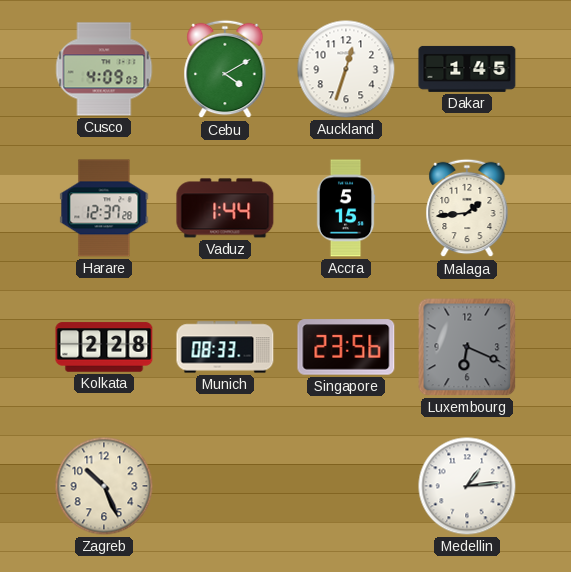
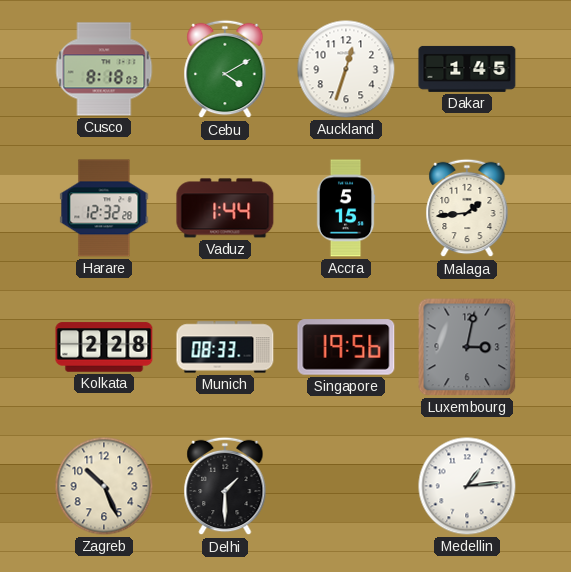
Cusco: 4:09 -> 8:18
Harare: 12:37 -> 12:32
Singapore: 23:56 -> 19:56
Luxembourg: 6:19 -> 3:02
Delhi: none -> 1:30
